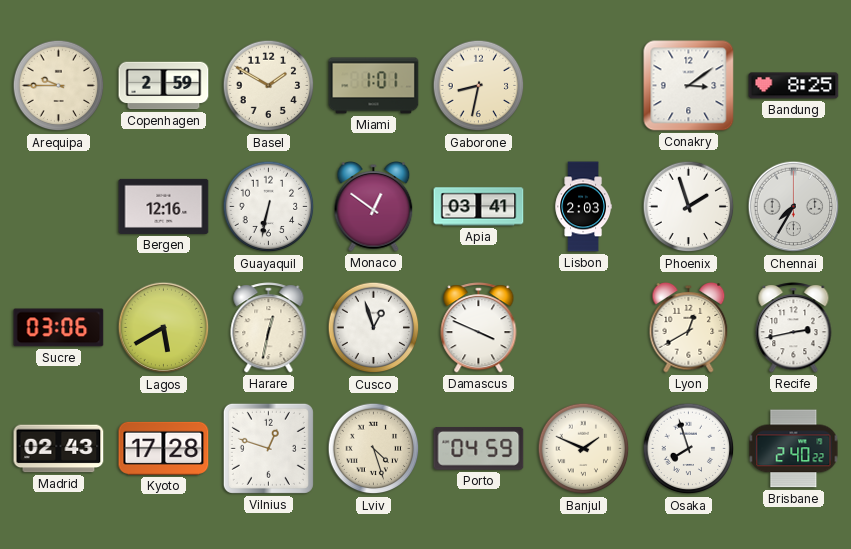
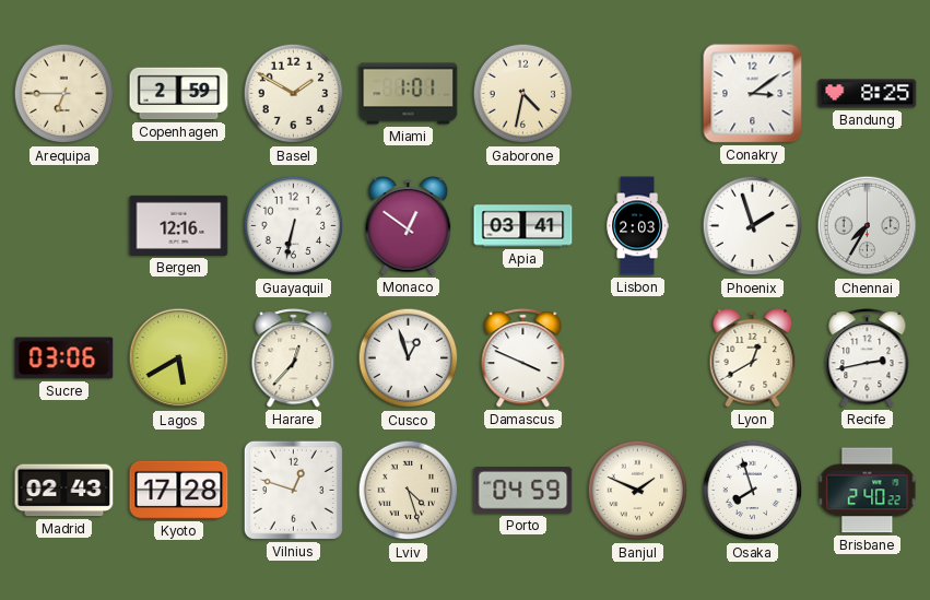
Arequipa: 9:45 -> 6:45
Gaborone: 8:32 -> 4:32
Harare: 12:32 -> 12:37
